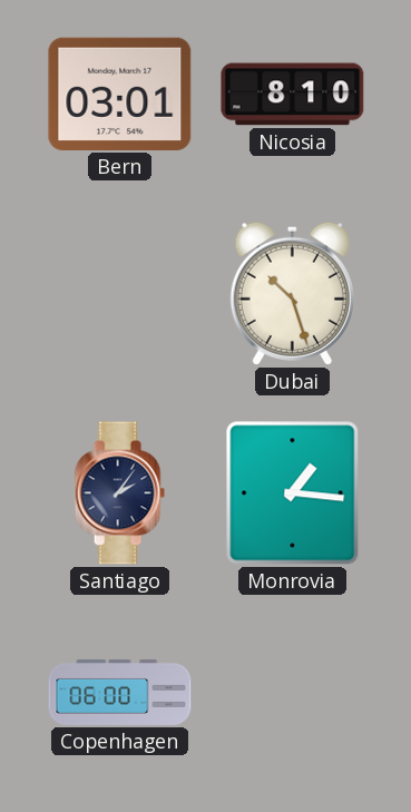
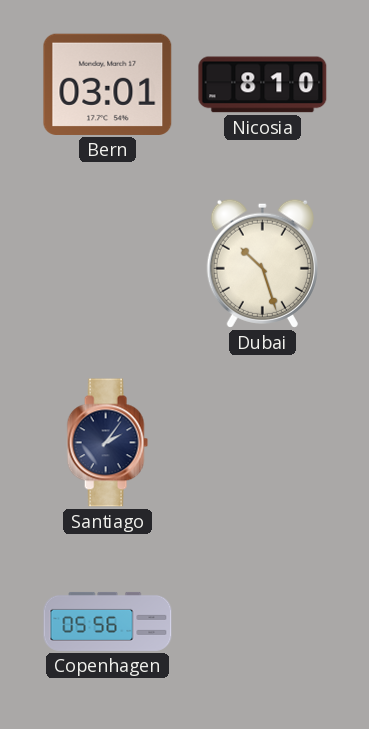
Monrovia: 1:16 -> none
Copenhagen: 06:00 -> 05:56
